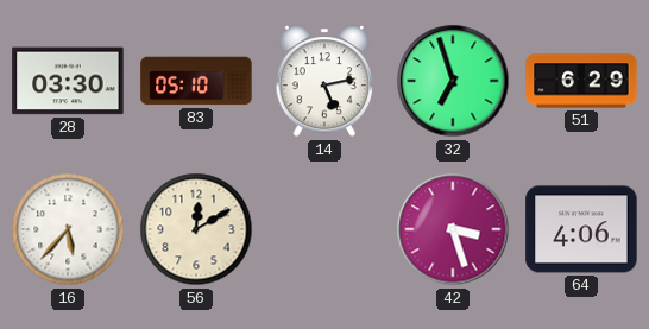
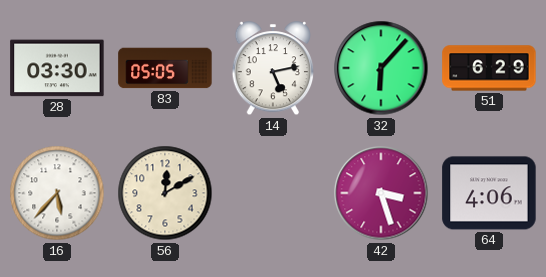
83: 05:10 -> 05:05
32: 6:57 -> 6:07
